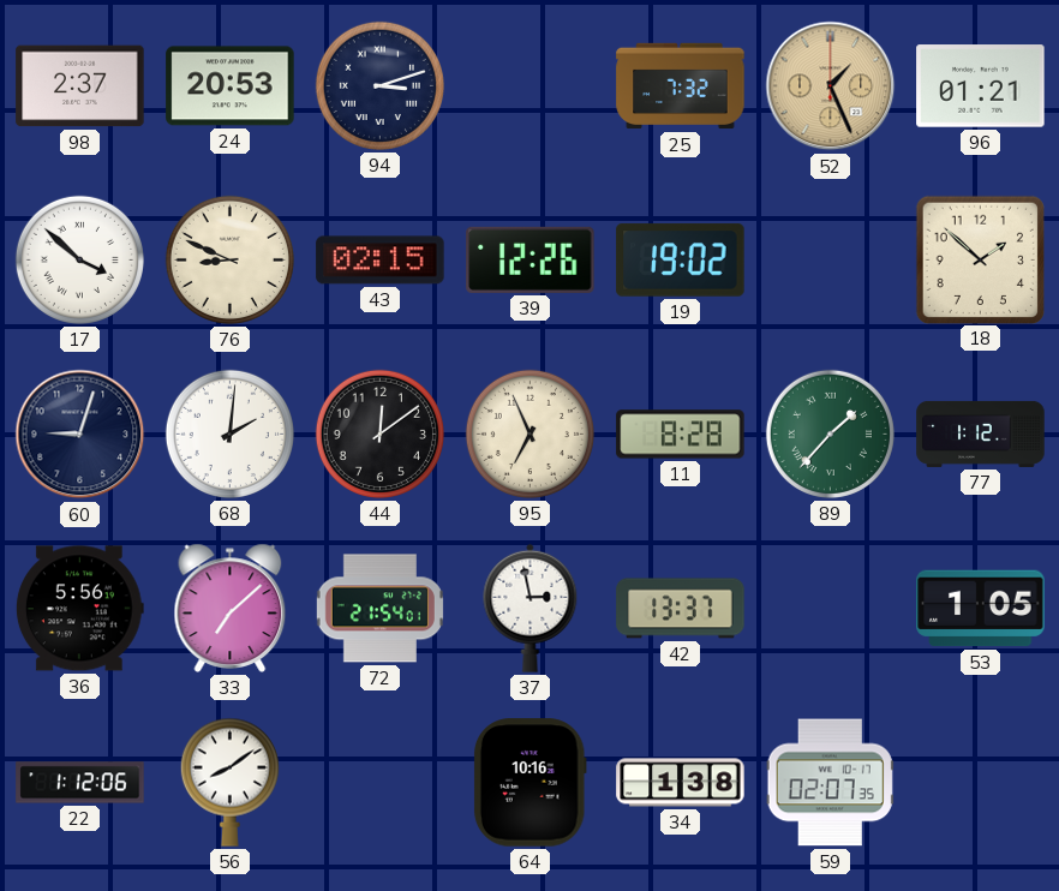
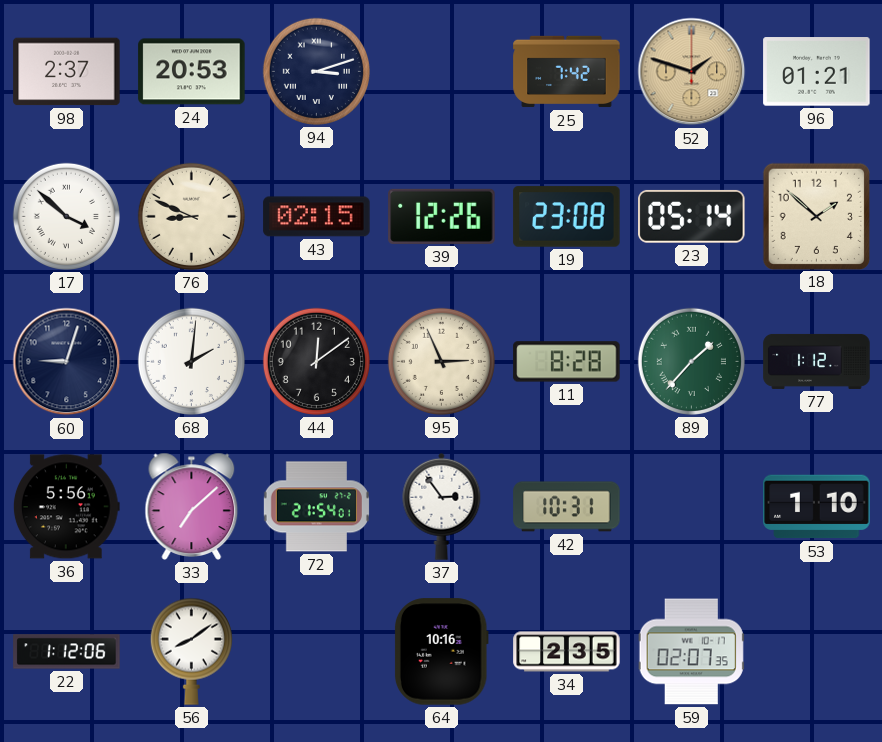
25: 7:32 -> 7:42
52: 1:26 -> 1:48
19: 19:02 -> 23:08
23: none -> 05:14
95: 6:56 -> 2:56
37: 2:58 -> 2:54
42: 13:37 -> 10:31
53: 1:05 -> 1:10
34: 1:38 -> 2:35
